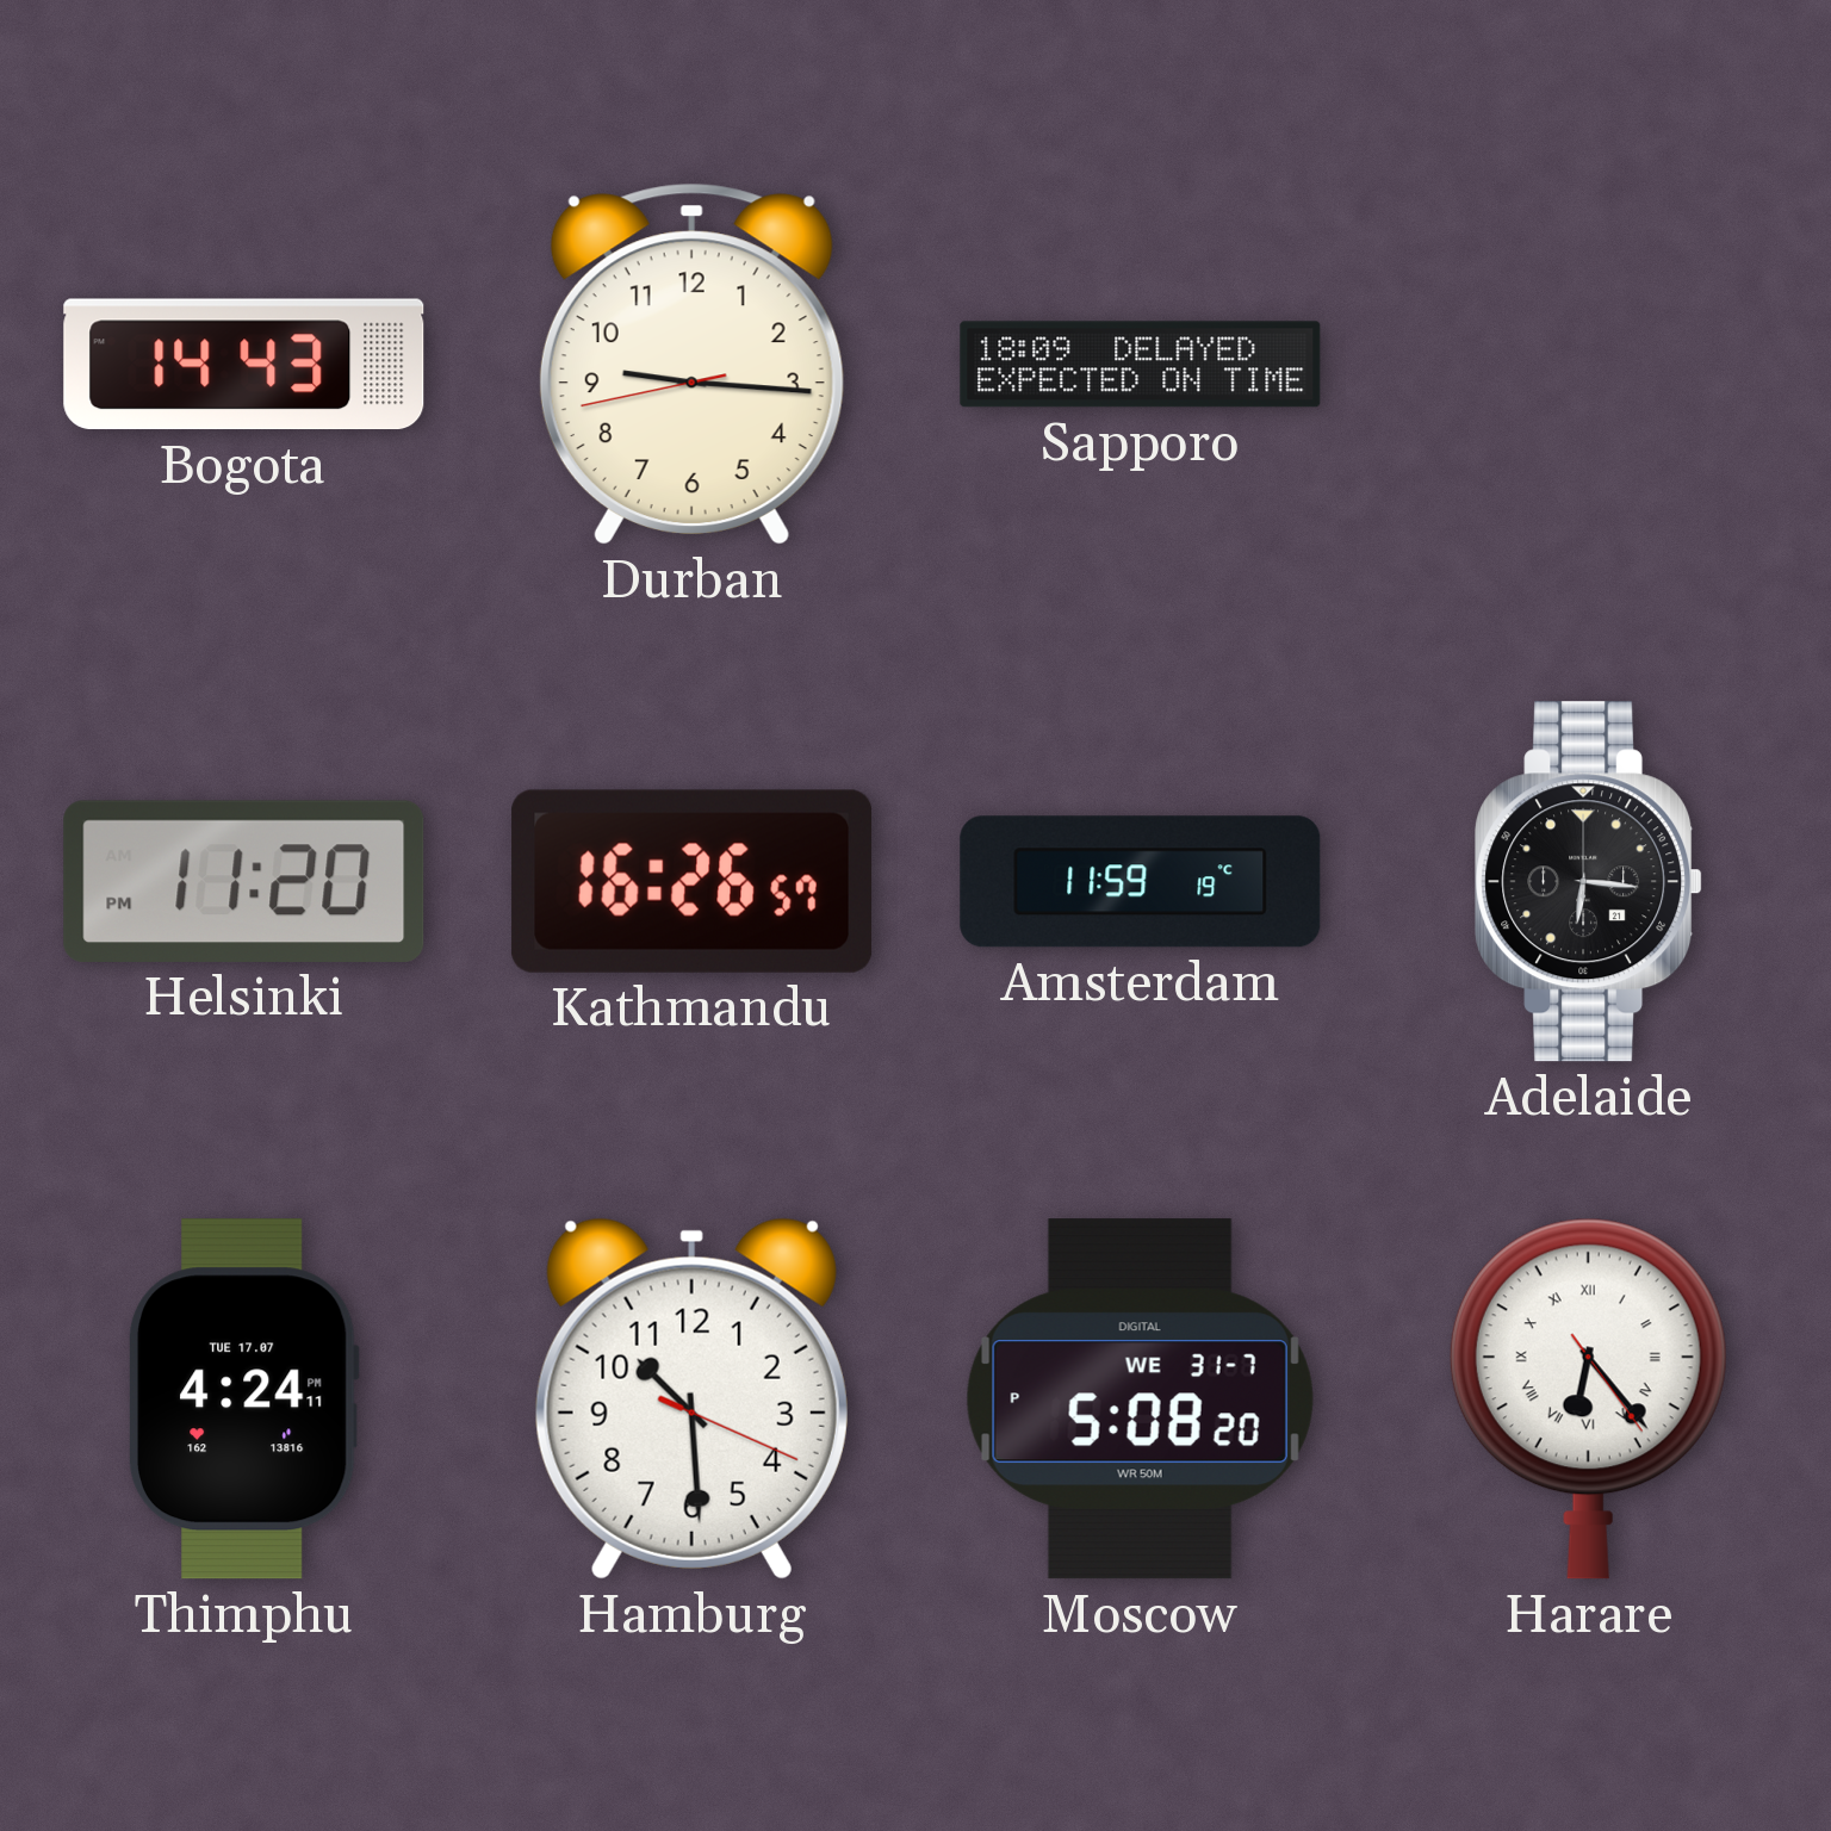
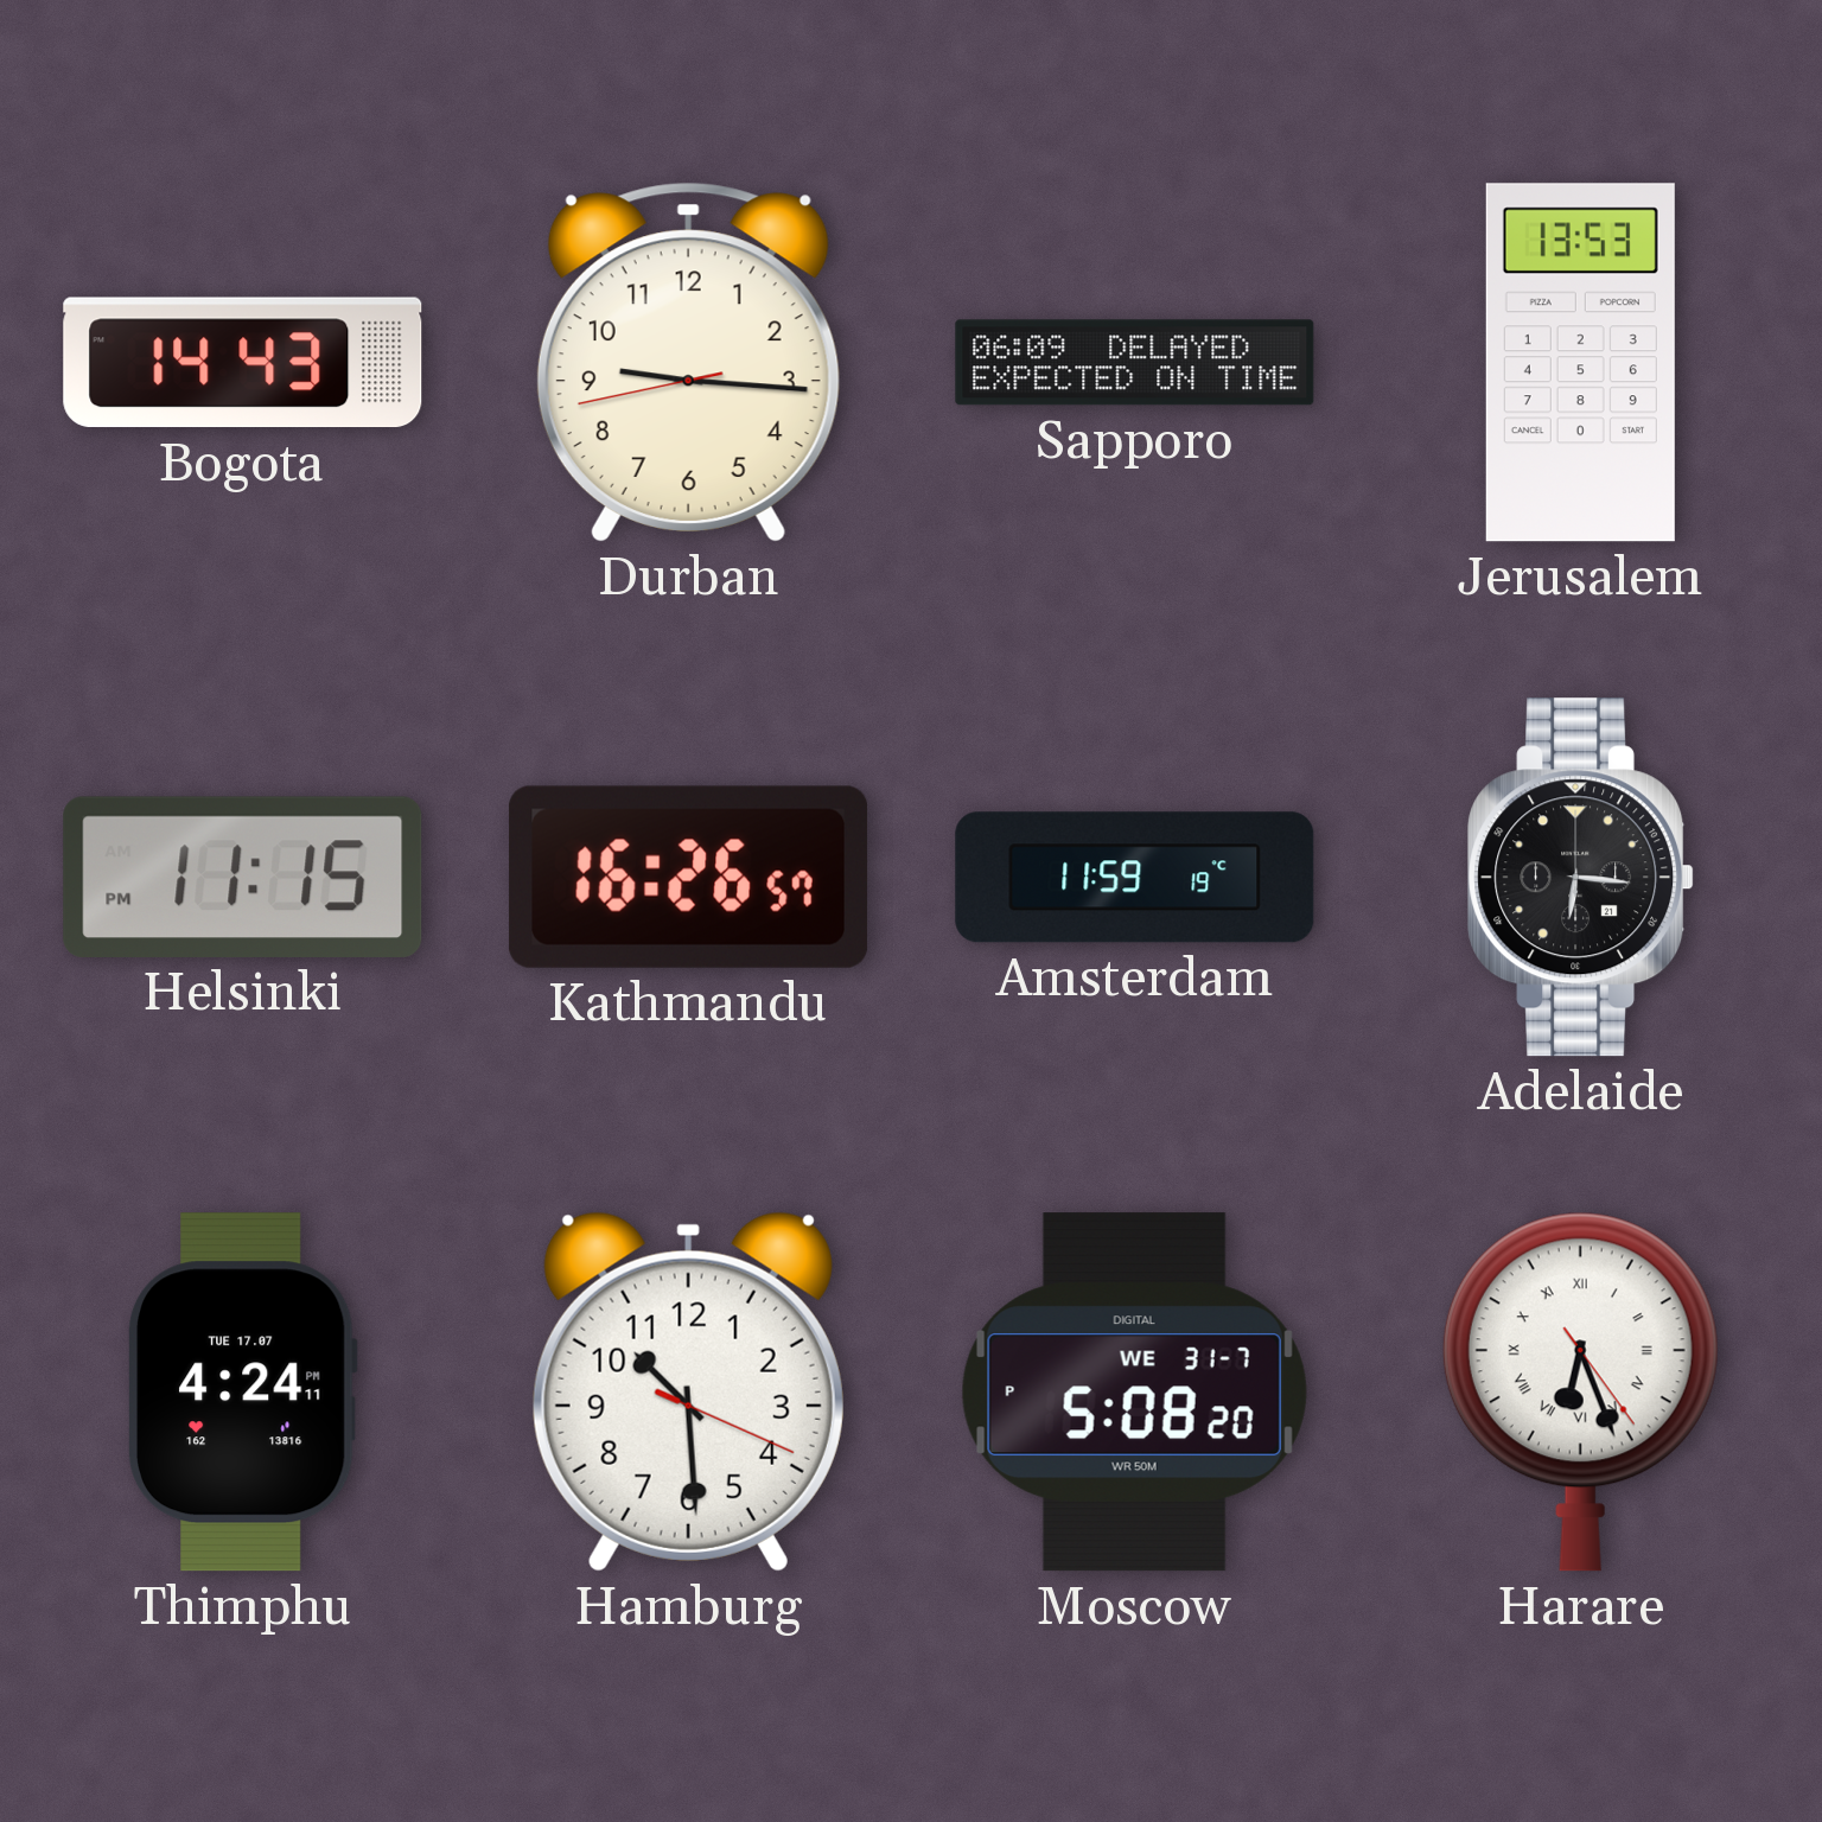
Sapporo: 18:09 -> 06:09
Jerusalem: none -> 13:53
Helsinki: 11:20 -> 11:15
Harare: 6:23 -> 6:26
